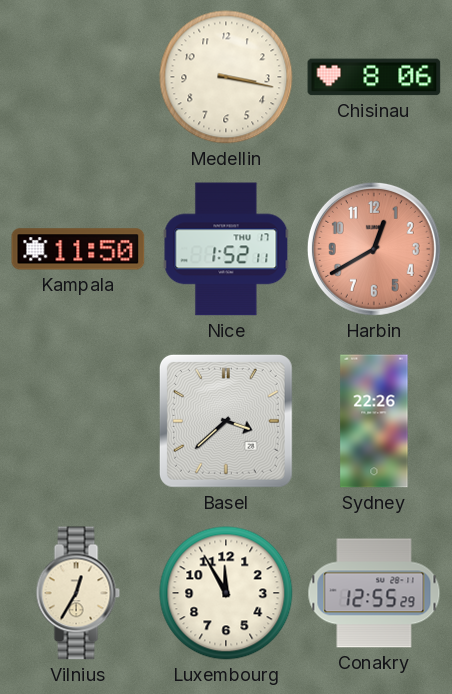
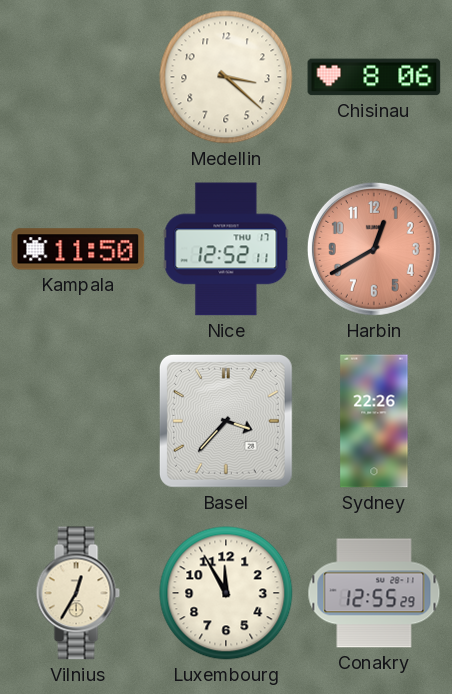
Medellin: 3:17 -> 3:22
Nice: 1:52 -> 12:52
Basel: 3:38 -> 3:37
